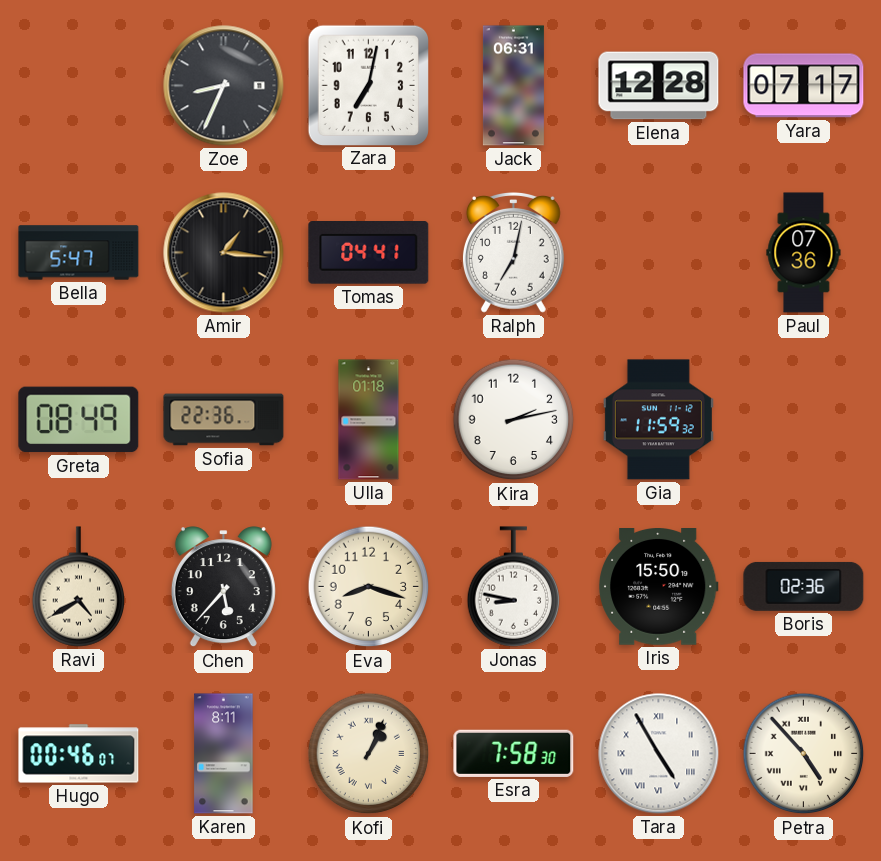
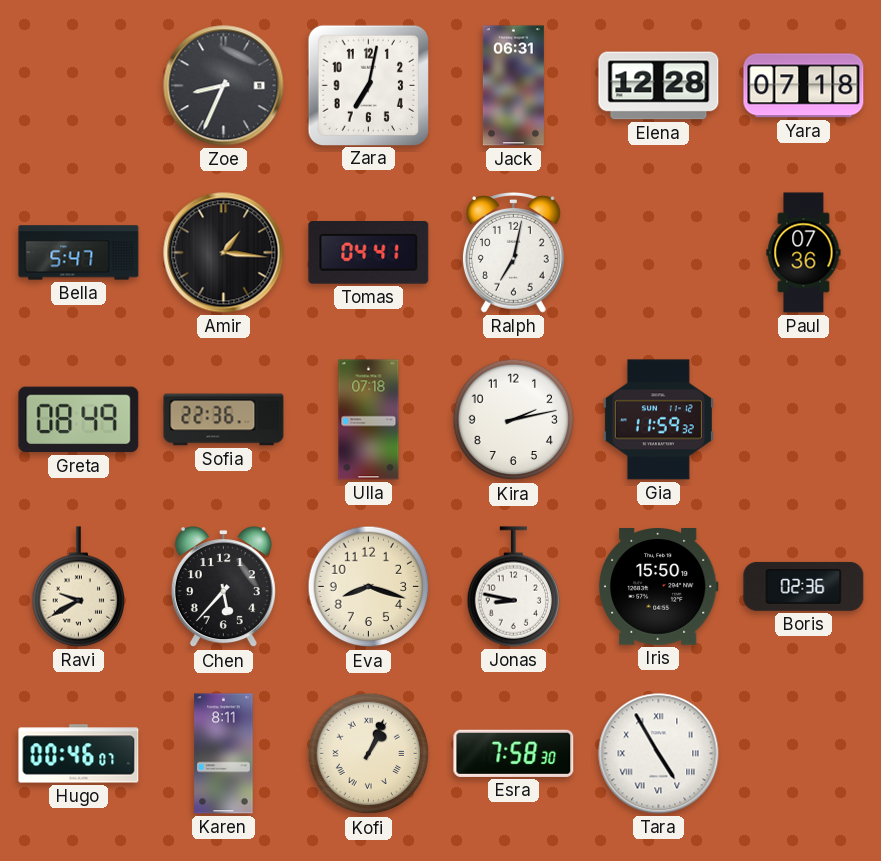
Yara: 07:17 -> 07:18
Ulla: 01:18 -> 07:18
Ravi: 4:40 -> 9:40
Petra: 4:53 -> none
